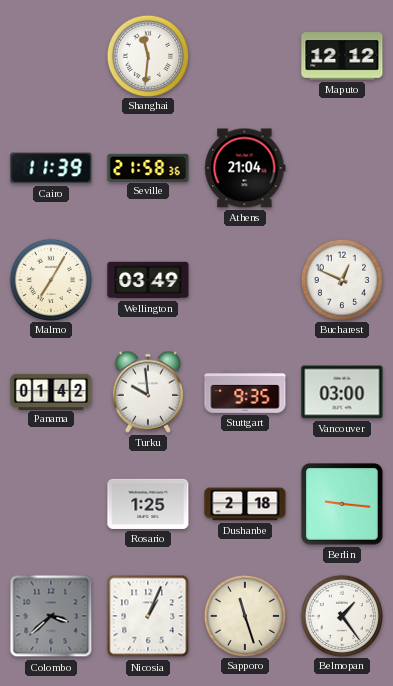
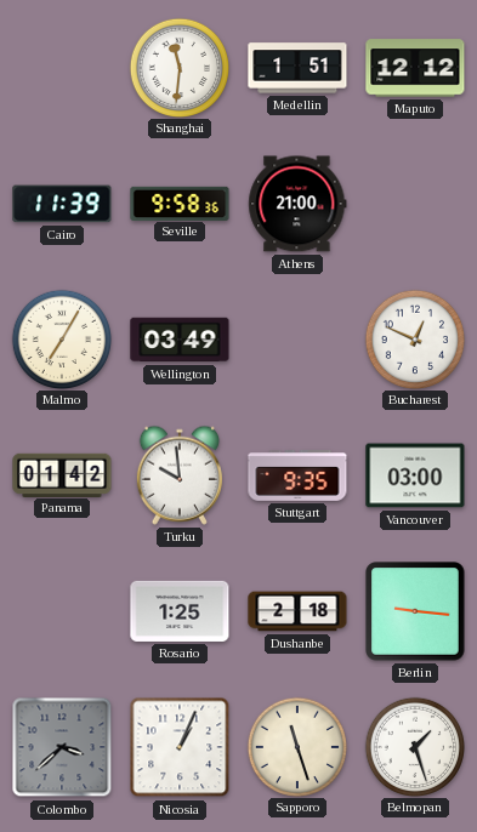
Medellin: none -> 1:51
Seville: 21:58 -> 9:58
Athens: 21:04 -> 21:00
Belmopan: 1:24 -> 1:27
